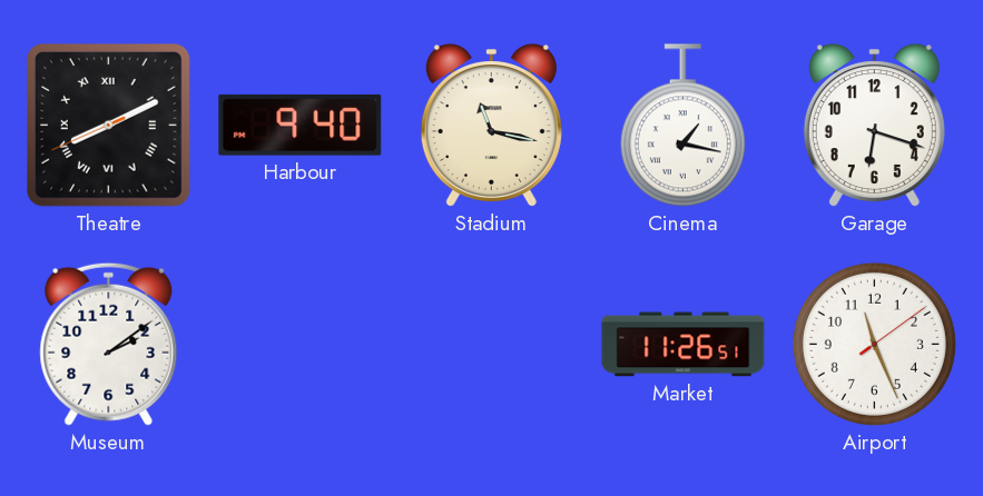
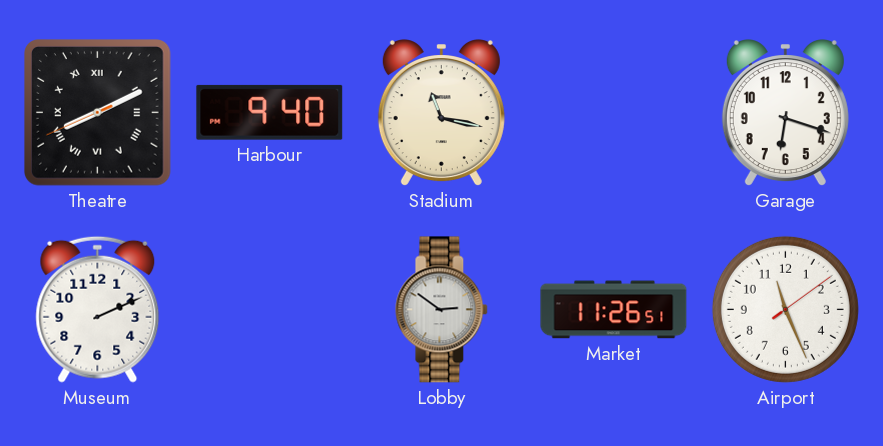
Cinema: 1:17 -> none
Museum: 2:09 -> 2:11
Lobby: none -> 2:51
